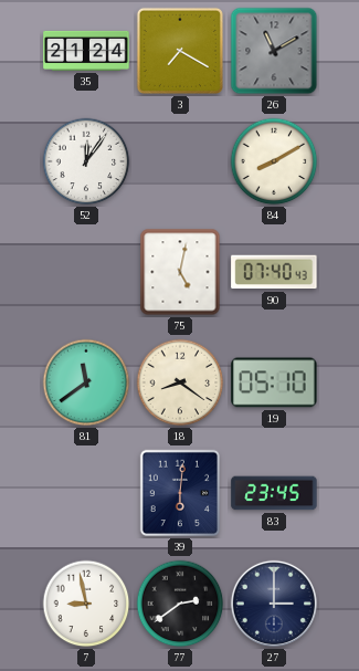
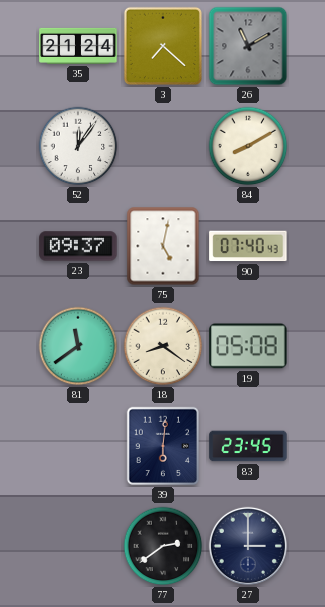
3: 7:20 -> 7:22
23: none -> 09:37
19: 05:10 -> 05:08
7: 8:58 -> none
